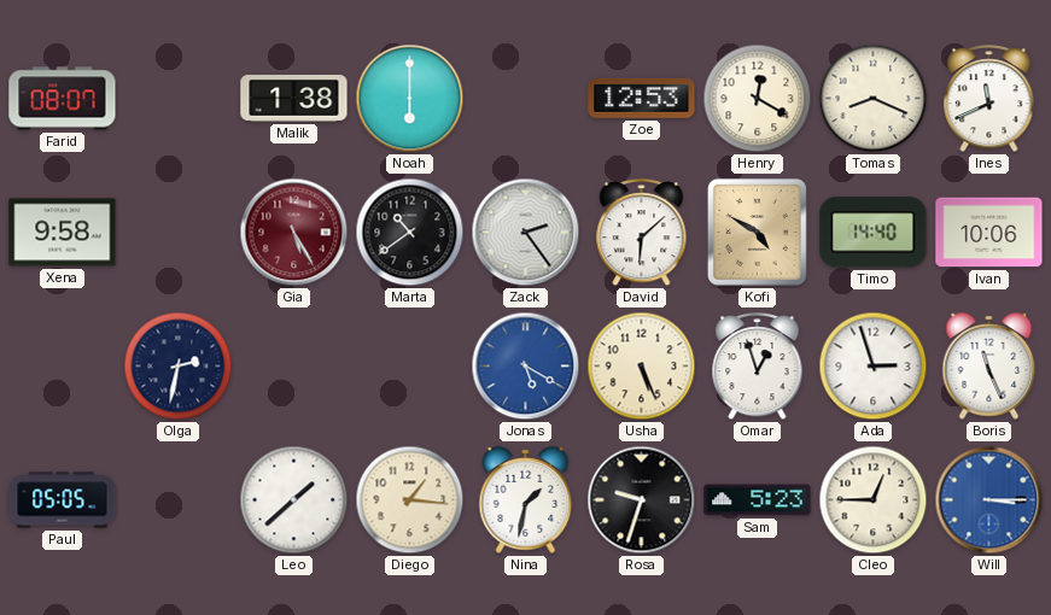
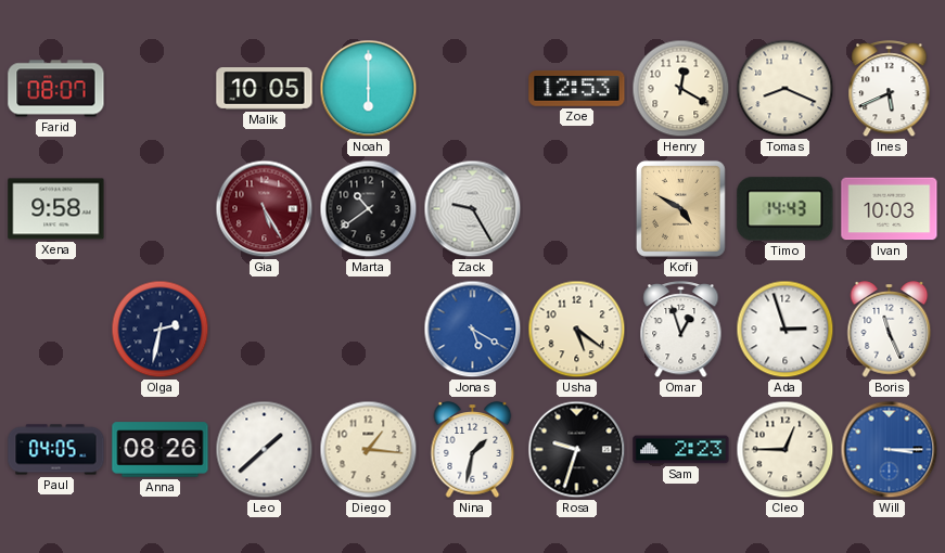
Malik: 1:38 -> 10:05
Ines: 11:41 -> 5:41
Zack: 2:24 -> 9:25
David: 6:08 -> none
Timo: 14:40 -> 14:43
Ivan: 10:06 -> 10:03
Usha: 5:26 -> 5:21
Paul: 05:05 -> 04:05
Anna: none -> 08:26
Sam: 5:23 -> 2:23
